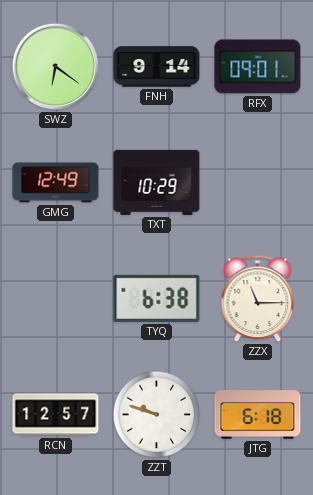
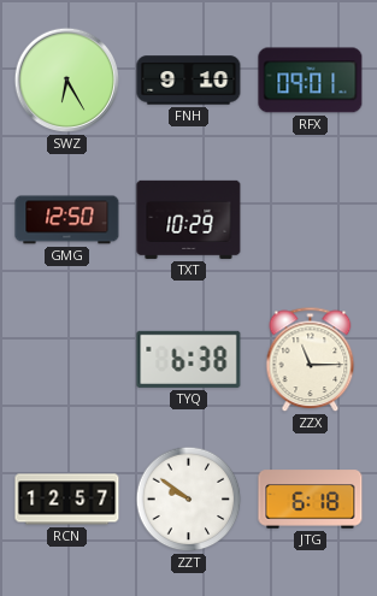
SWZ: 6:21 -> 6:25
FNH: 9:14 -> 9:10
GMG: 12:49 -> 12:50
ZZT: 9:48 -> 9:51
